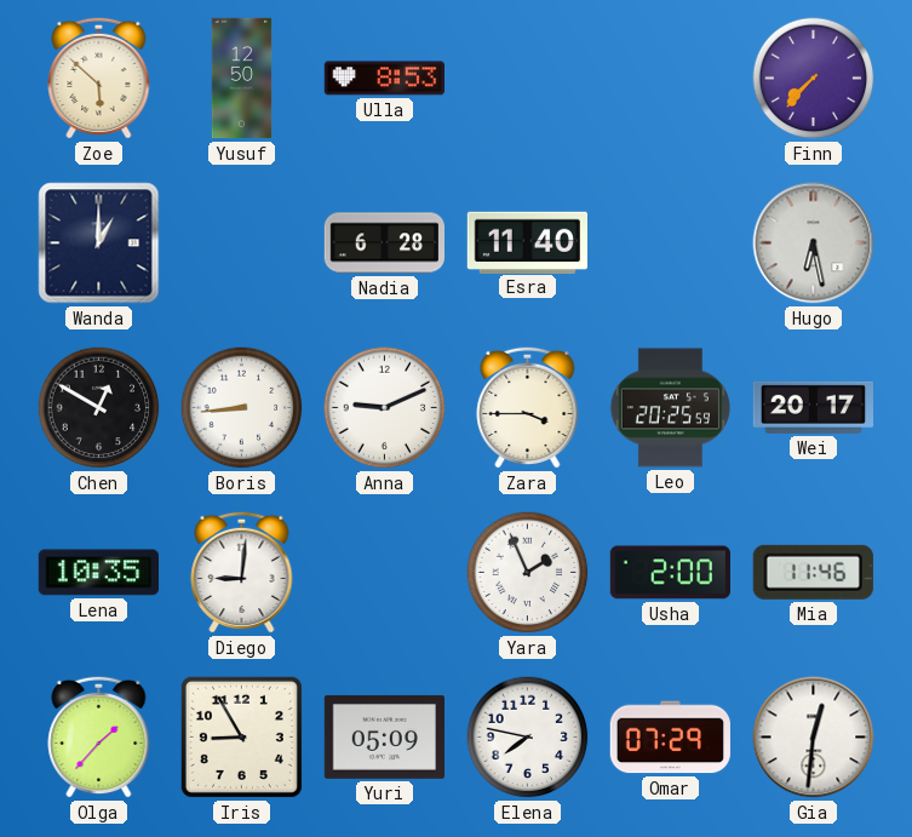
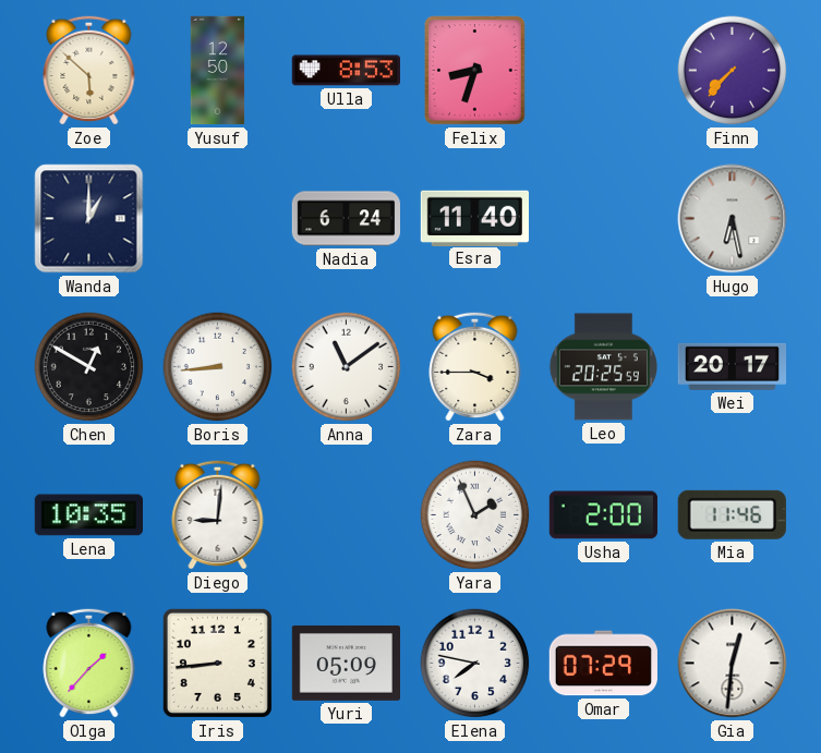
Felix: none -> 8:33
Nadia: 6:28 -> 6:24
Anna: 9:11 -> 11:09
Iris: 8:55 -> 8:44
